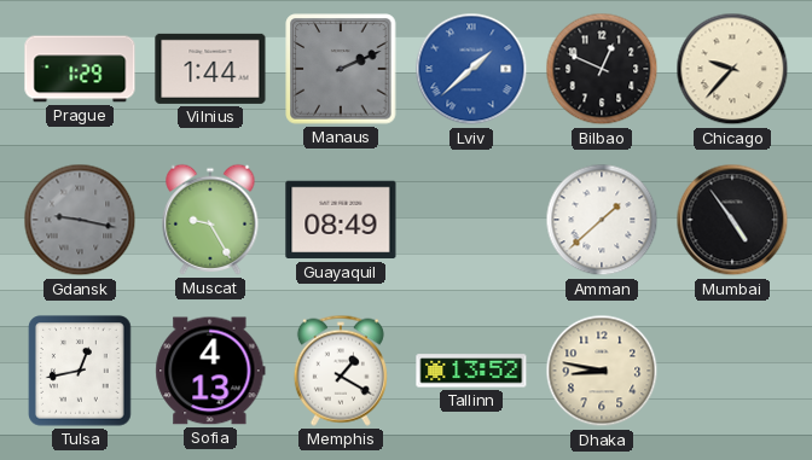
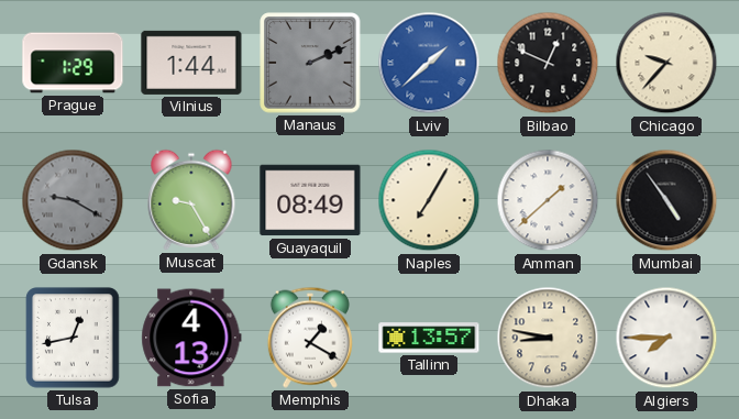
Gdansk: 9:17 -> 9:20
Naples: none -> 7:05
Tallinn: 13:52 -> 13:57
Algiers: none -> 7:45
